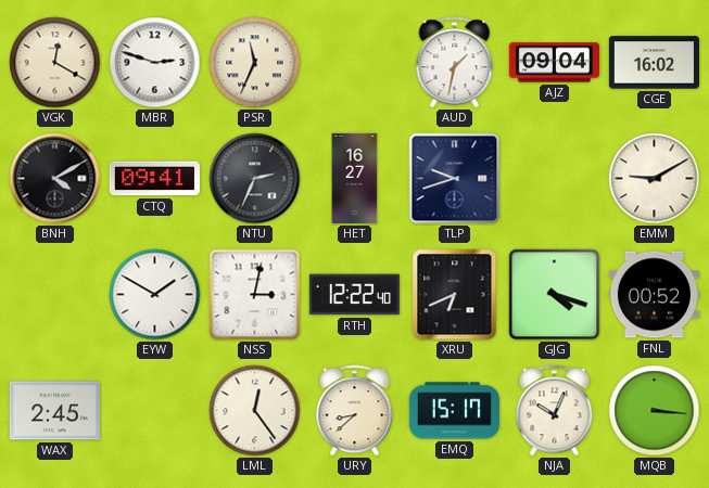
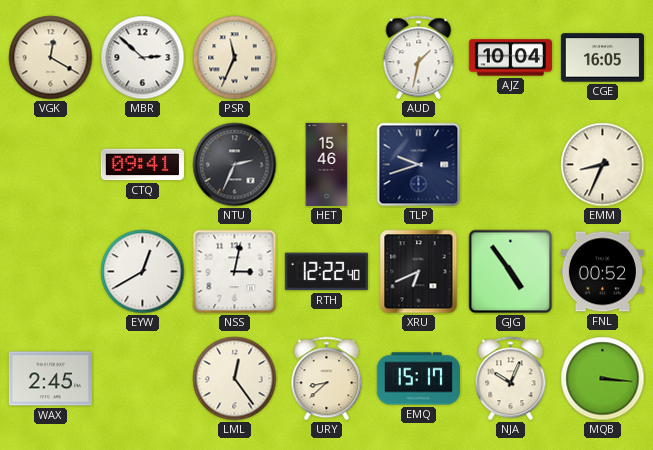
MBR: 2:48 -> 2:52
AJZ: 09:04 -> 10:04
CGE: 16:02 -> 16:05
BNH: 4:10 -> none
HET: 16:27 -> 15:46
EMM: 9:10 -> 8:34
EYW: 1:50 -> 12:40
GJG: 4:18 -> 4:54
